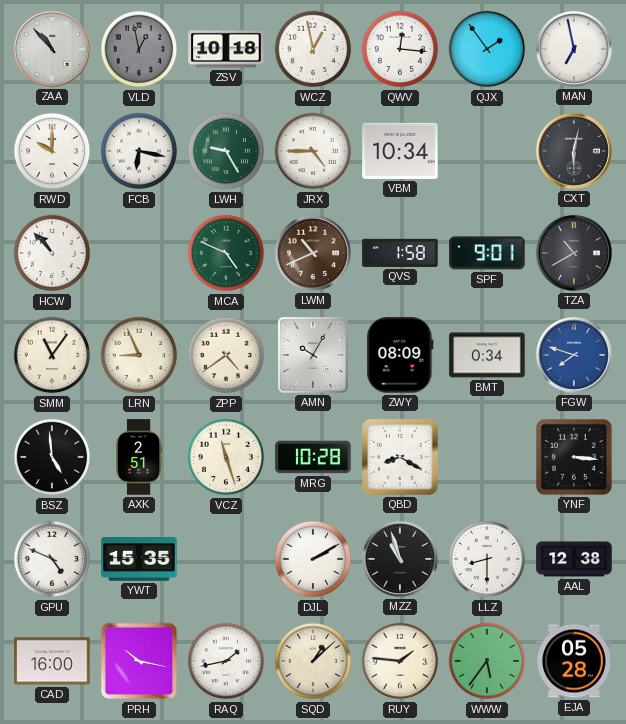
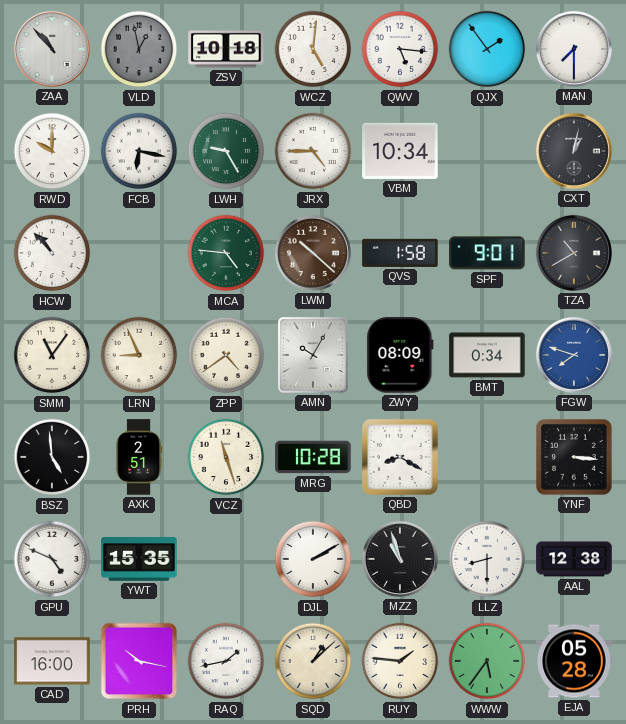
WCZ: 12:58 -> 5:01
QWV: 12:16 -> 5:16
MAN: 6:58 -> 7:30
CXT: 6:02 -> 1:02
MCA: 4:49 -> 4:46
LWM: 10:41 -> 10:22
